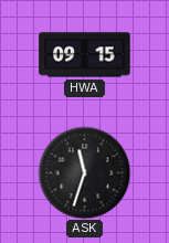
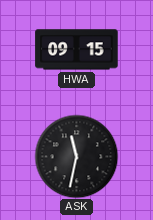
ASK: 11:33 -> 11:32
